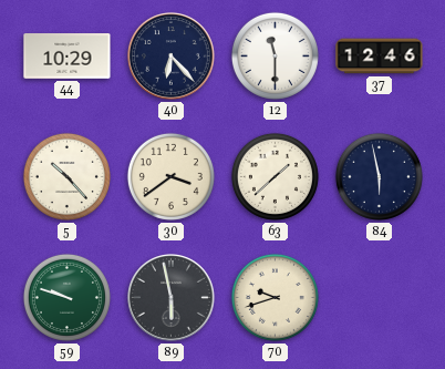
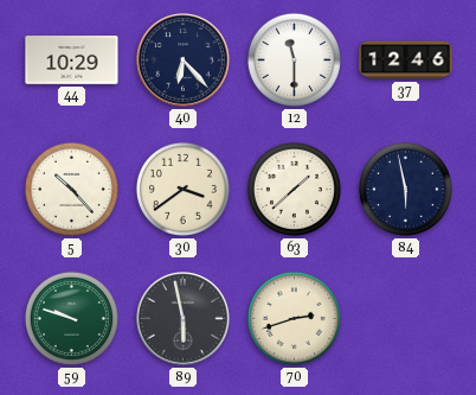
70: 9:42 -> 2:42
